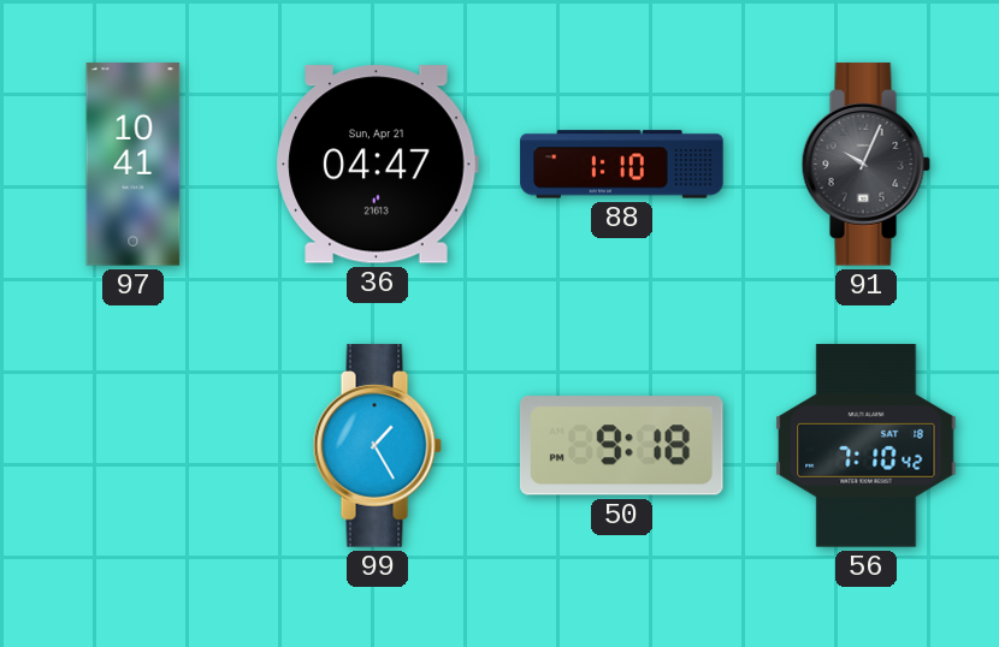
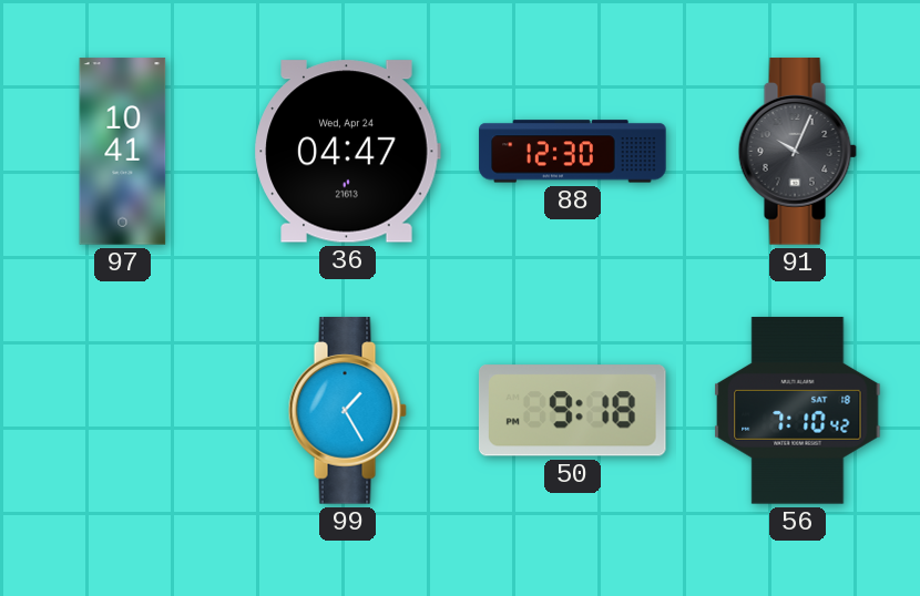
36 date: Sun, Apr 21 -> Wed, Apr 24
88: 1:10 -> 12:30
